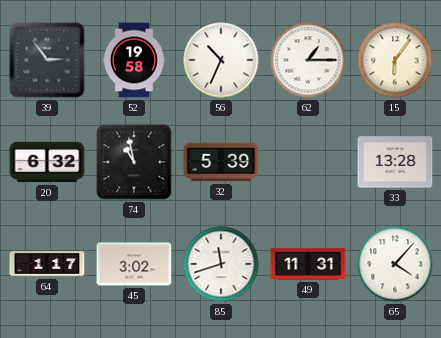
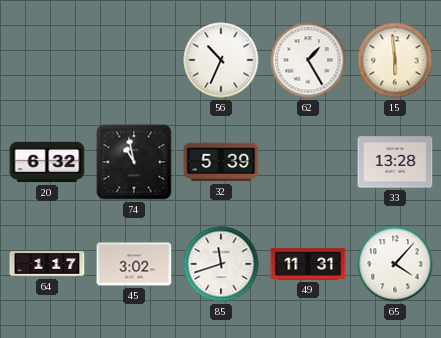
39: 2:54 -> none
52: 19:58 -> none
62: 1:15 -> 1:25
15: 6:06 -> 5:59
